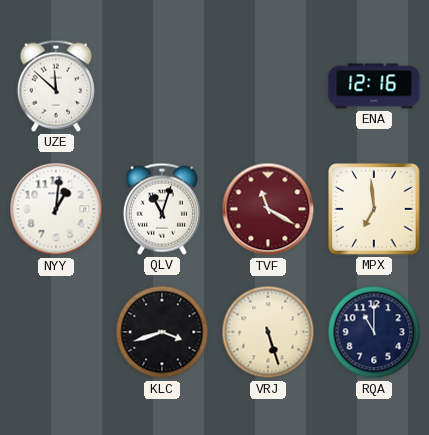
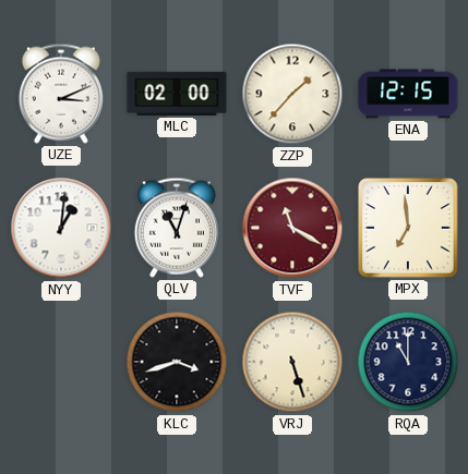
UZE: 11:52 -> 3:11
MLC: none -> 02:00
ZZP: none -> 1:37
ENA: 12:16 -> 12:15
